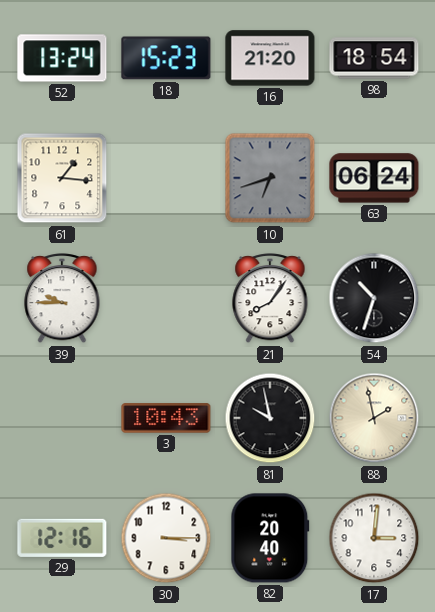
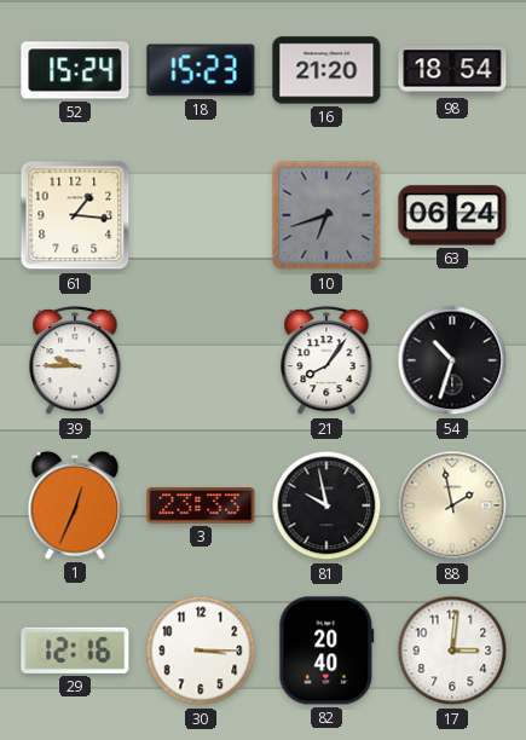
52: 13:24 -> 15:24
1: none -> 12:34
3: 10:43 -> 23:33
